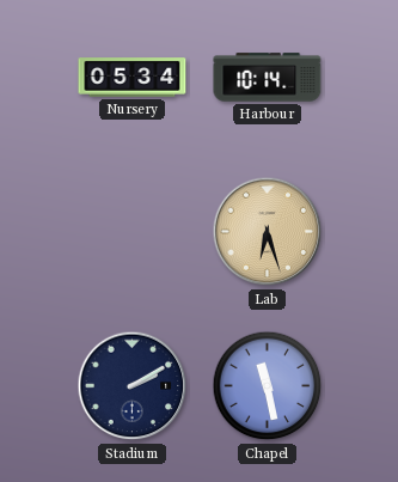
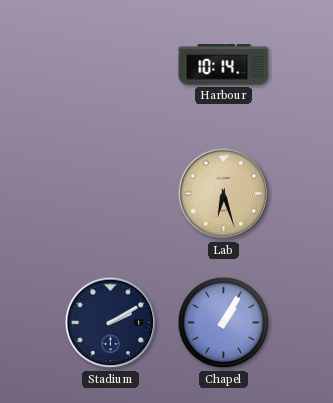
Nursery: 05:34 -> none
Chapel: 11:28 -> 1:05
